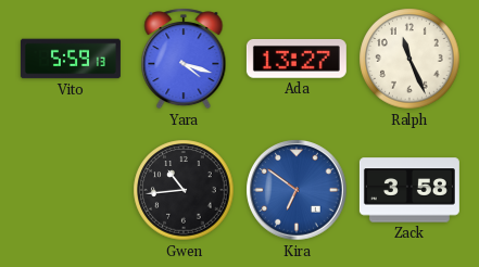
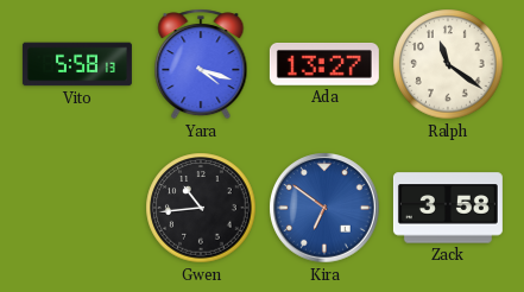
Vito: 5:59 -> 5:58
Ralph: 11:26 -> 11:21
